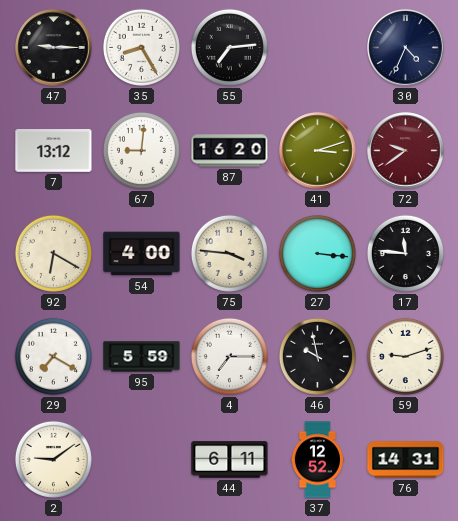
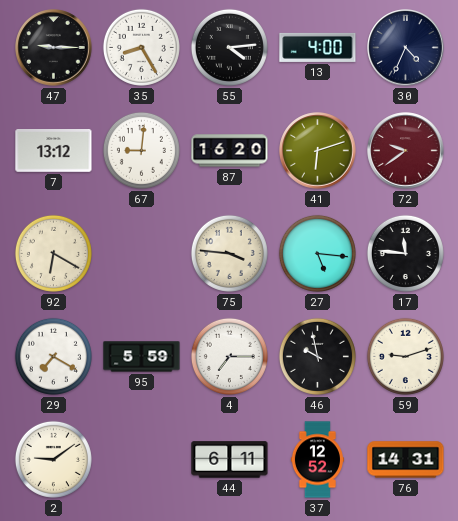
55: 7:14 -> 4:14
13: none -> 4:00
41: 3:12 -> 6:12
54: 4:00 -> none
27: 3:16 -> 5:16
